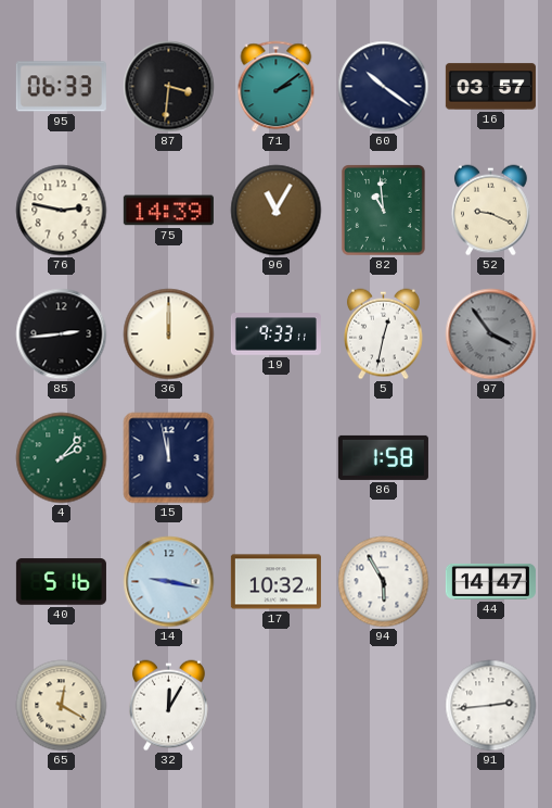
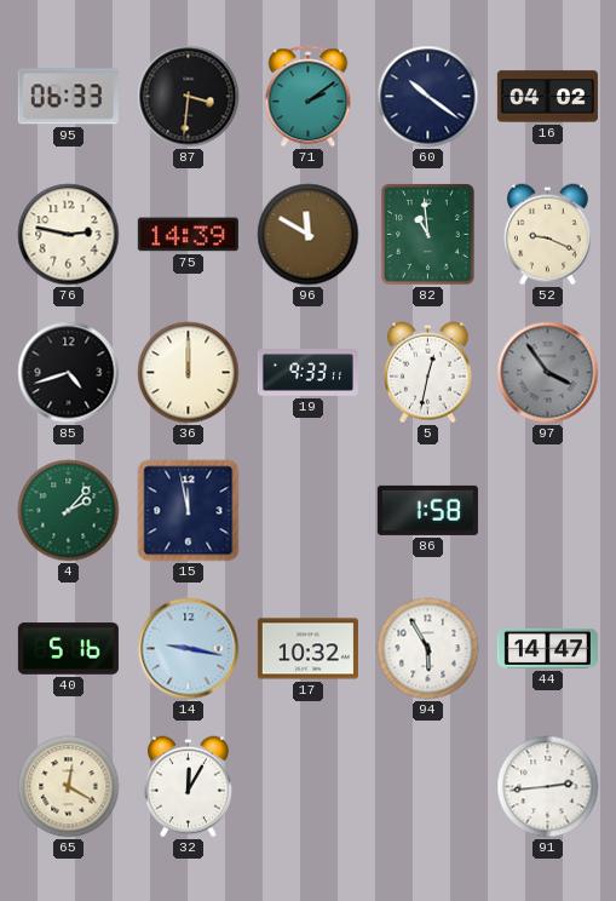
16: 03:57 -> 04:02
96: 11:05 -> 11:50
85: 2:44 -> 4:42
